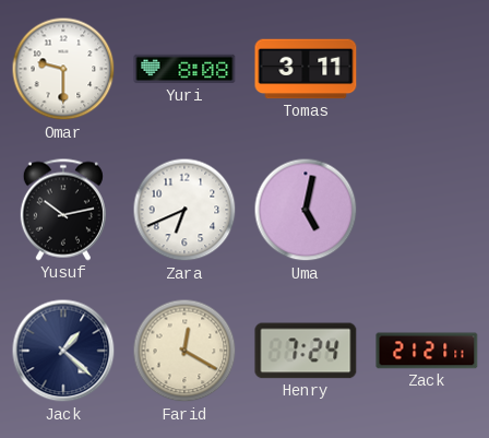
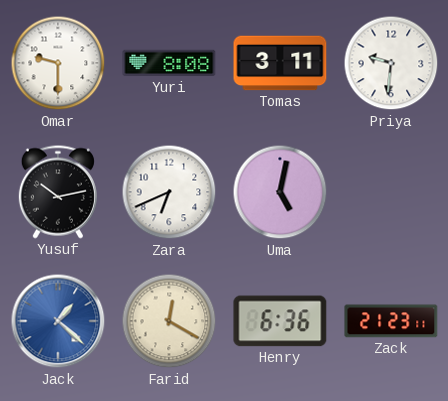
Priya: none -> 9:31
Jack dial: navy -> blue
Henry: 7:24 -> 6:36
Zack: 21:21 -> 21:23
